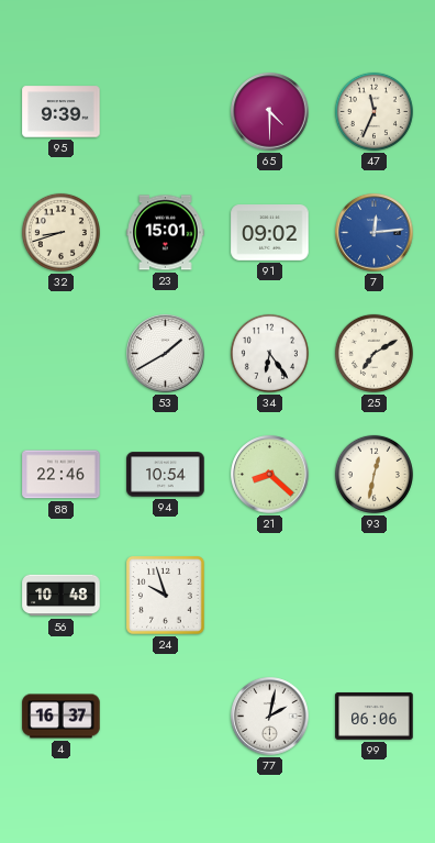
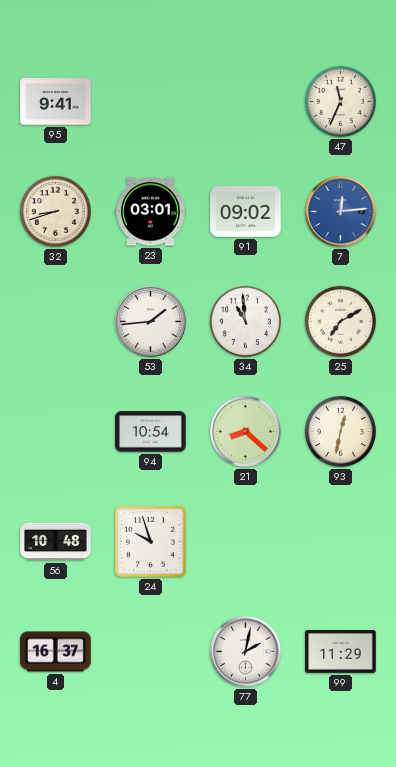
95: 9:39 -> 9:41
65: 4:30 -> none
23: 15:01 -> 03:01
53: 1:40 -> 1:44
34: 6:24 -> 10:59
88: 22:46 -> none
99: 06:06 -> 11:29
